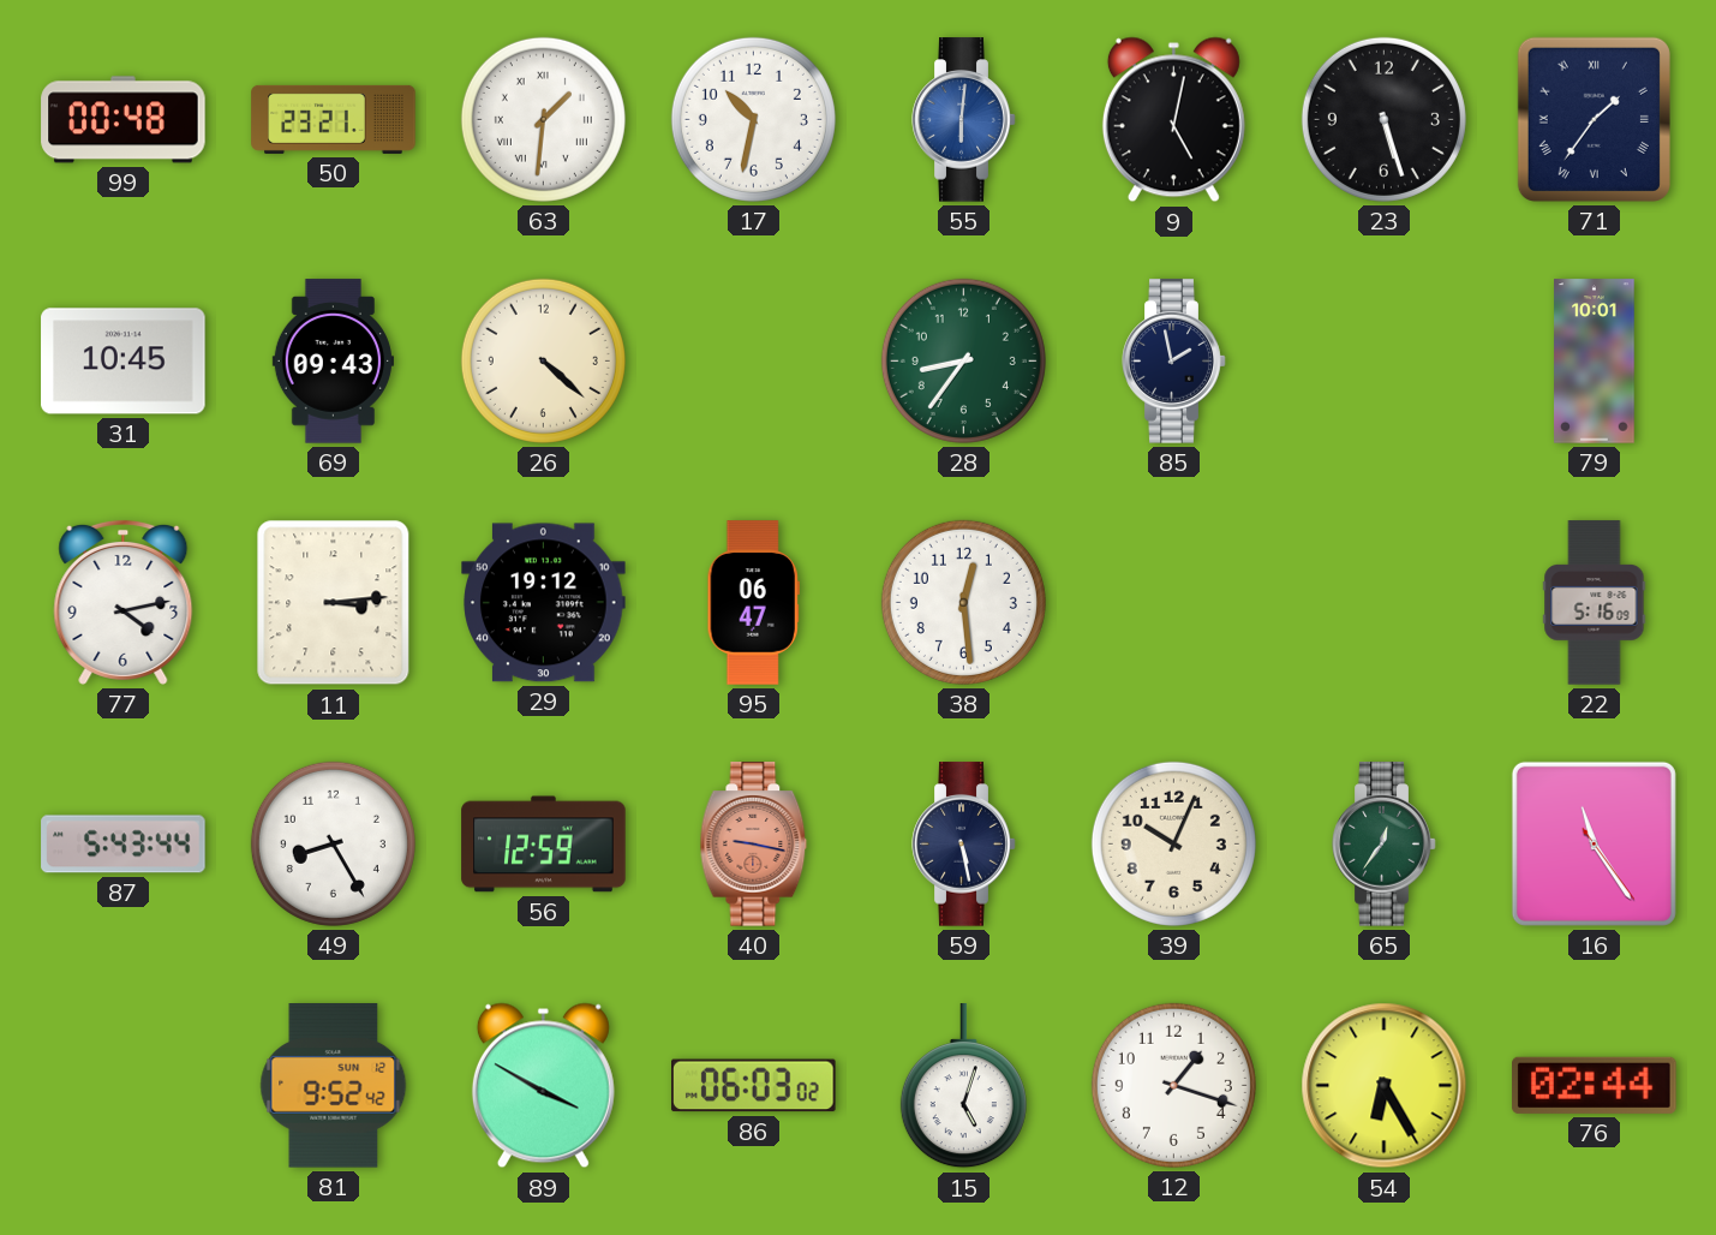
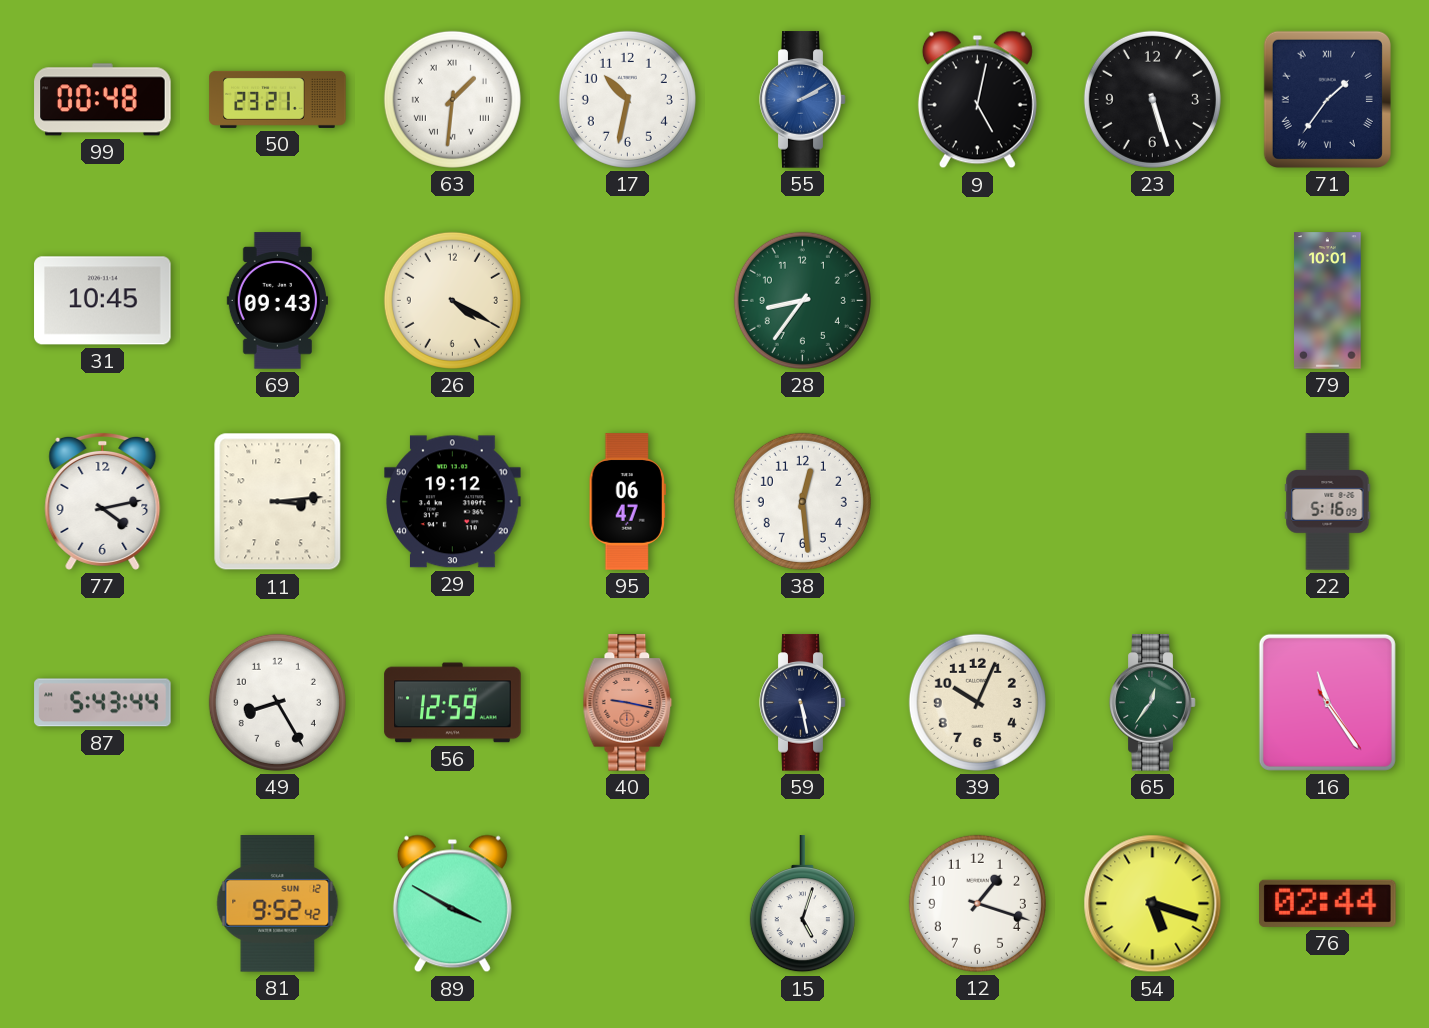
55: 6:01 -> 2:10
26: 4:22 -> 4:20
85: 1:58 -> none
86: 06:03 -> none
54: 6:25 -> 5:18
